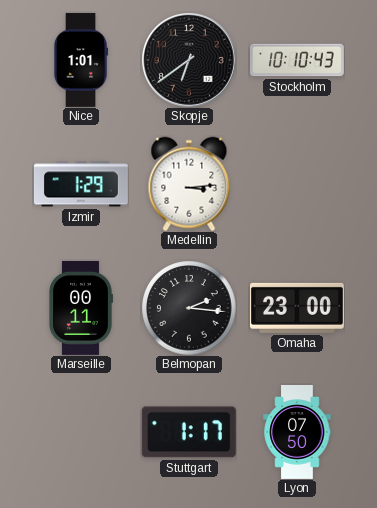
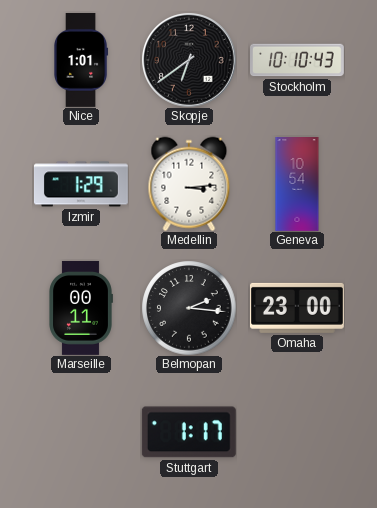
Geneva: none -> 10:54
Lyon: 07:50 -> none
